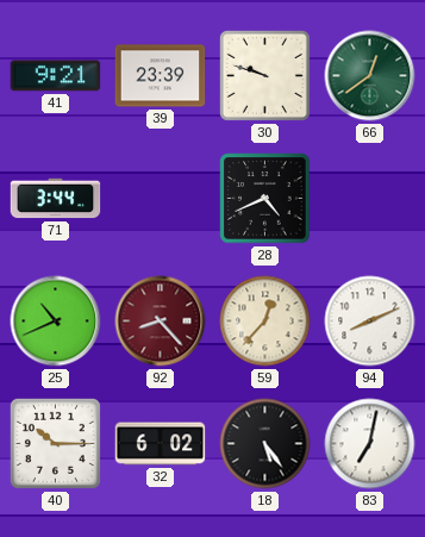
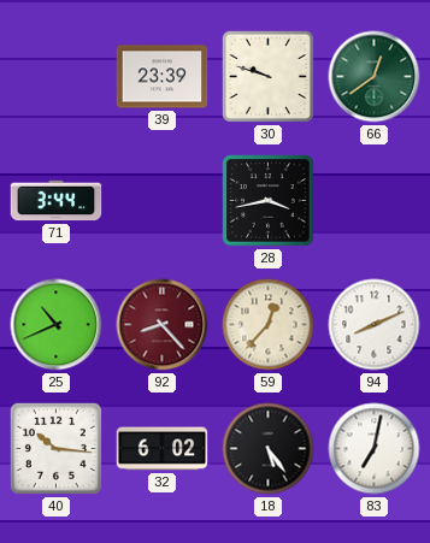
41: 9:21 -> none
28: 4:41 -> 3:43
40: 10:15 -> 10:16
